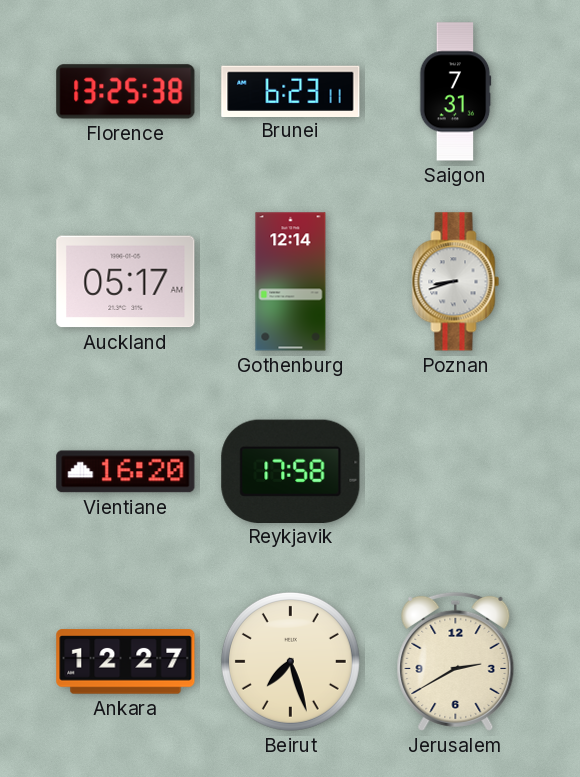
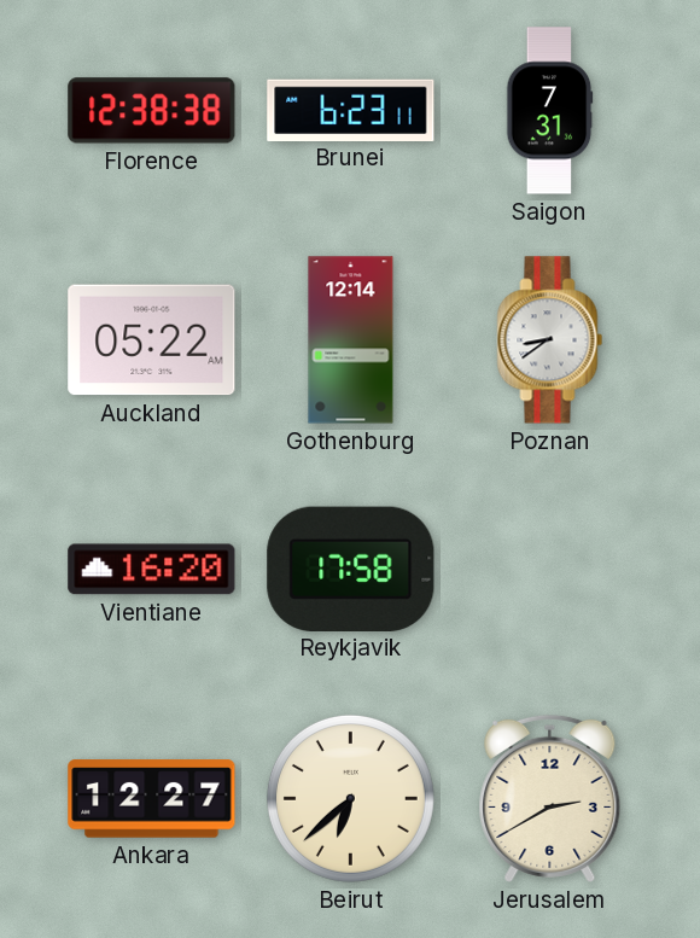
Florence: 13:25 -> 12:38
Auckland: 05:17 -> 05:22
Poznan: 8:42 -> 8:39
Beirut: 7:27 -> 6:38
